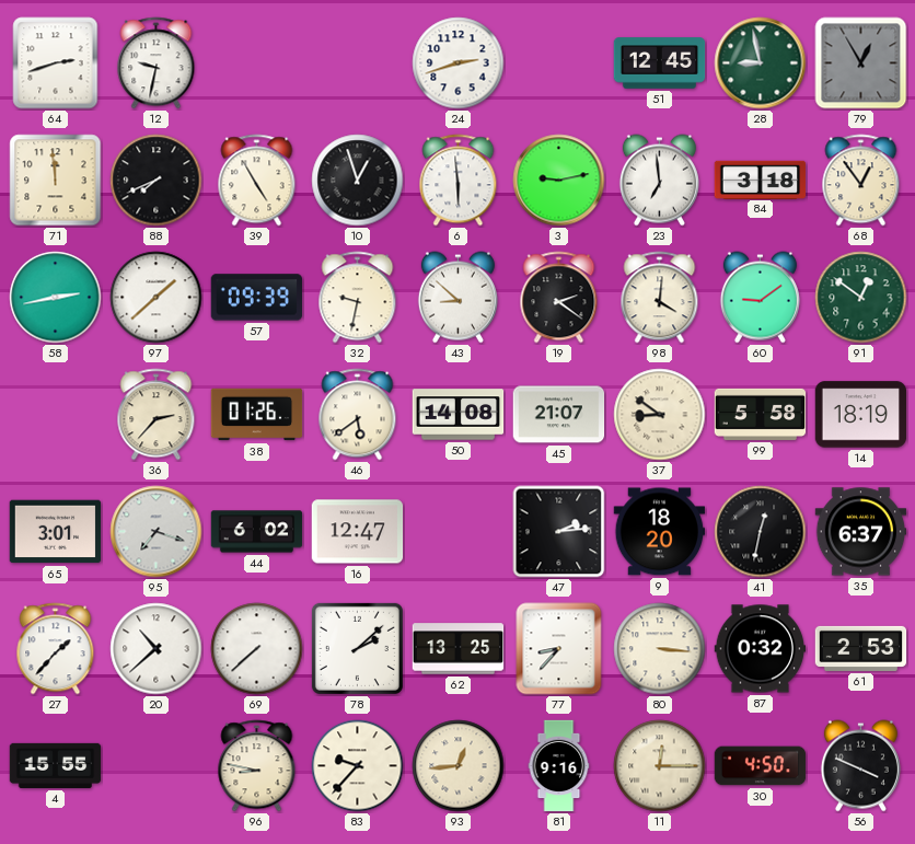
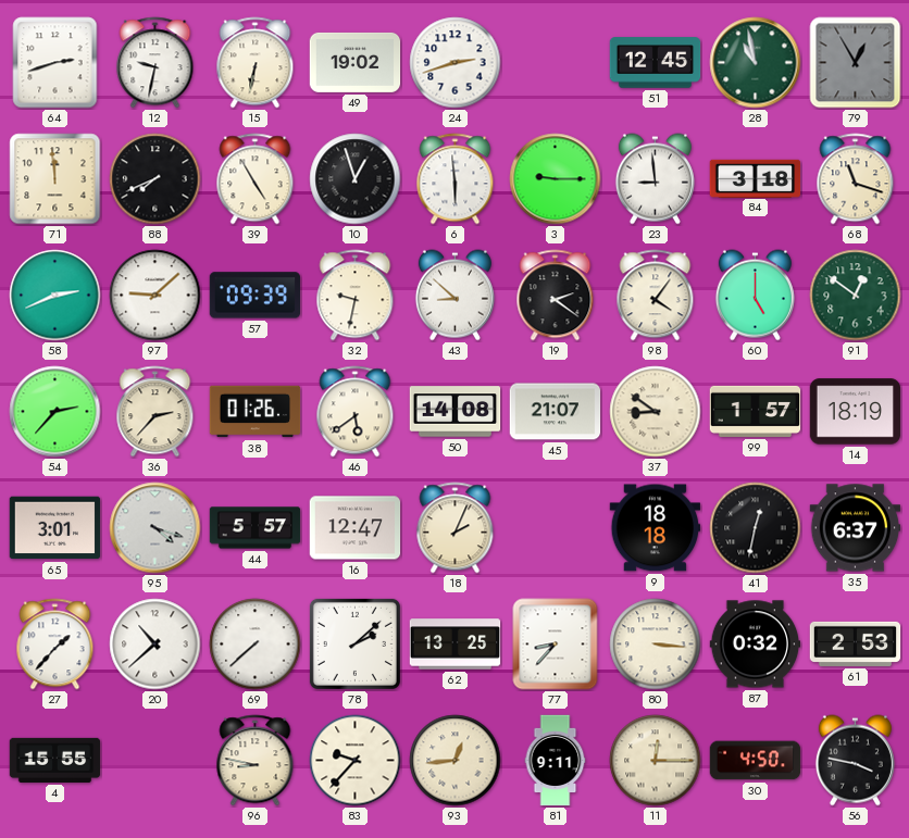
15: none -> 6:32
49: none -> 19:02
28: 8:58 -> 10:58
3: 9:13 -> 9:15
23: 6:59 -> 8:59
68: 12:54 -> 11:18
58: 2:43 -> 2:41
97: 1:38 -> 9:08
98: 4:01 -> 4:06
60: 9:09 -> 5:00
54: none -> 2:37
99: 5:58 -> 1:57
95: 7:18 -> 4:18
44: 6:02 -> 5:57
18: none -> 2:04
47: 2:14 -> none
9: 18:20 -> 18:18
81: 9:16 -> 9:11
56: 3:49 -> 3:47
